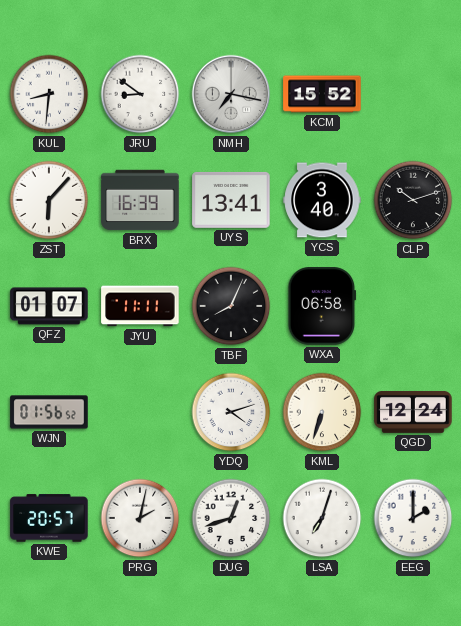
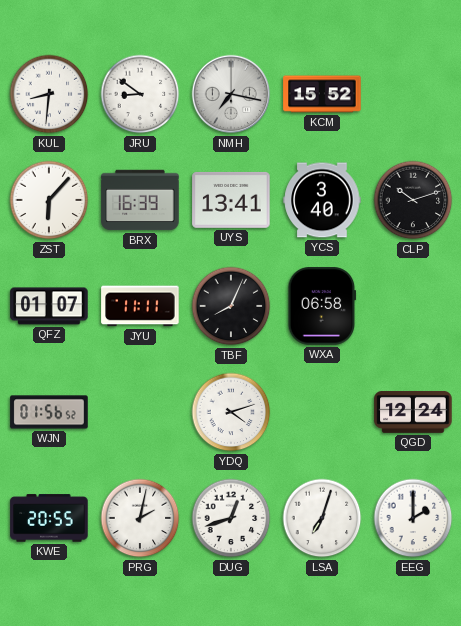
KML: 6:33 -> none
KWE: 20:57 -> 20:55
